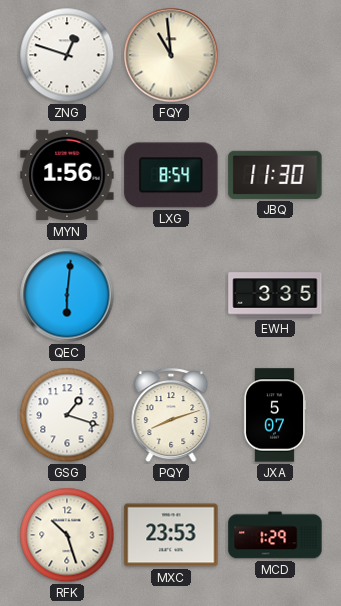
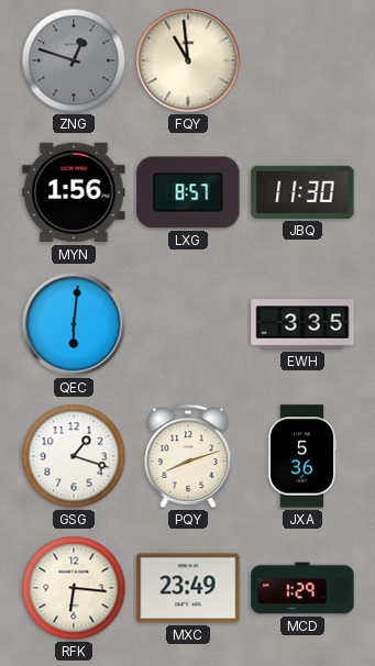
ZNG dial: white -> grey
LXG: 8:54 -> 8:57
JXA: 5:07 -> 5:36
RFK: 10:27 -> 6:16
MXC: 23:53 -> 23:49
